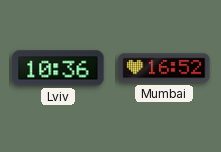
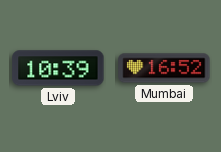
Lviv: 10:36 -> 10:39
